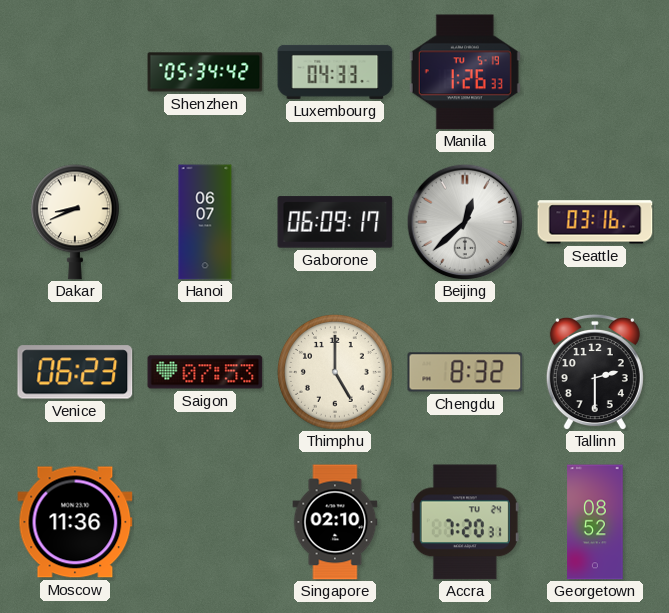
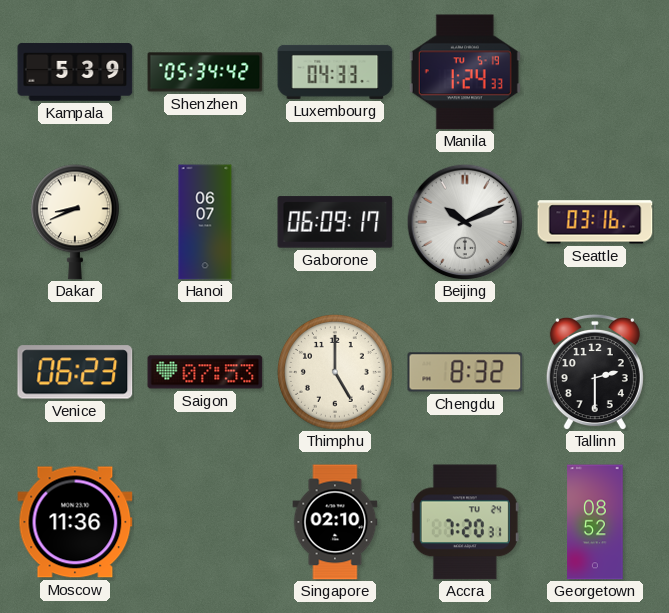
Kampala: none -> 5:39
Manila: 1:26 -> 1:24
Beijing: 12:38 -> 10:11
